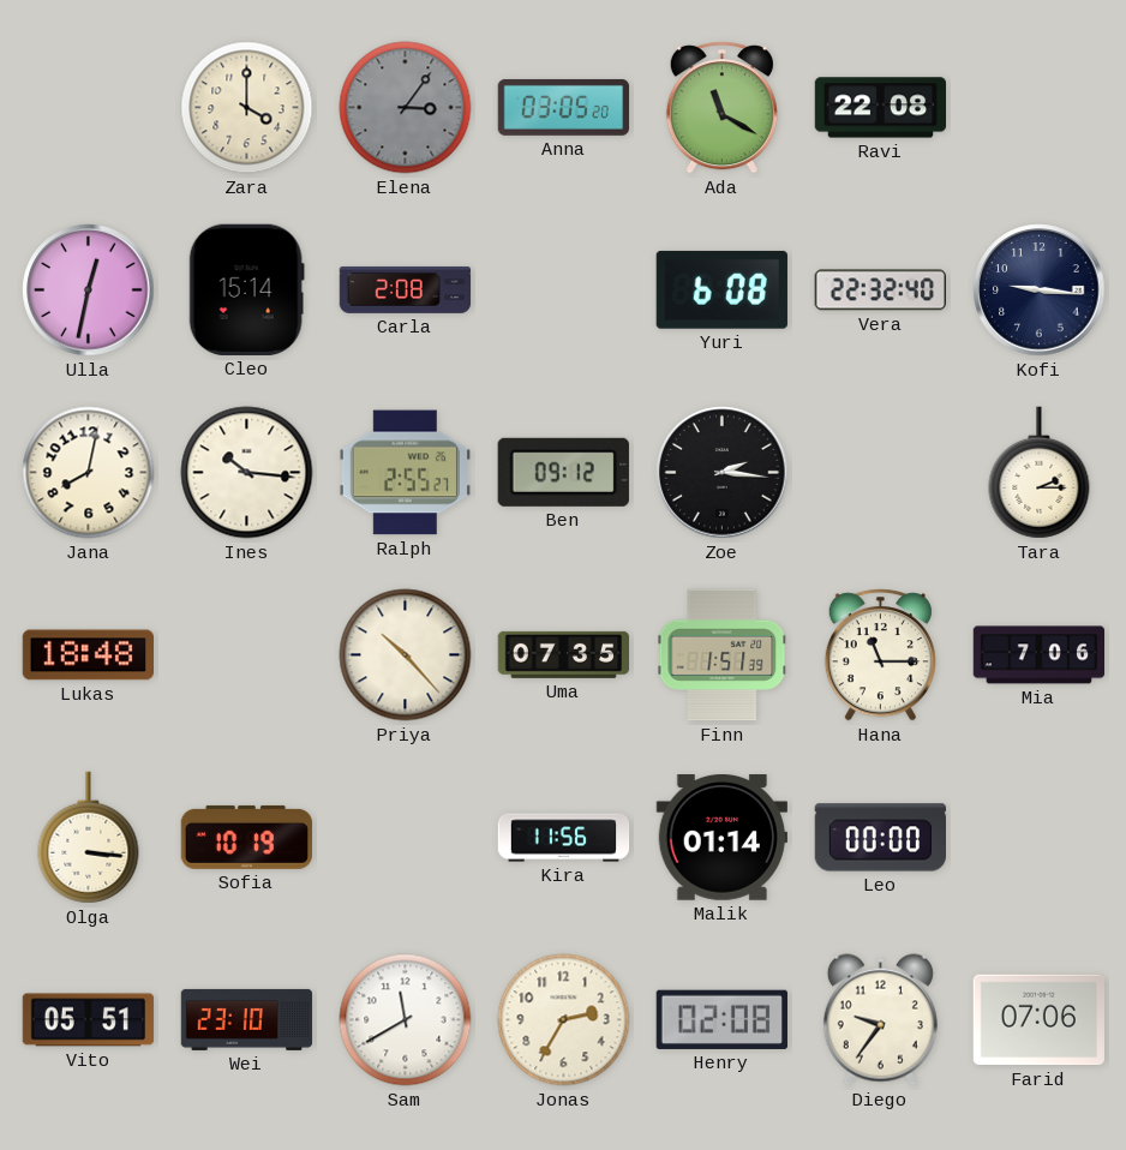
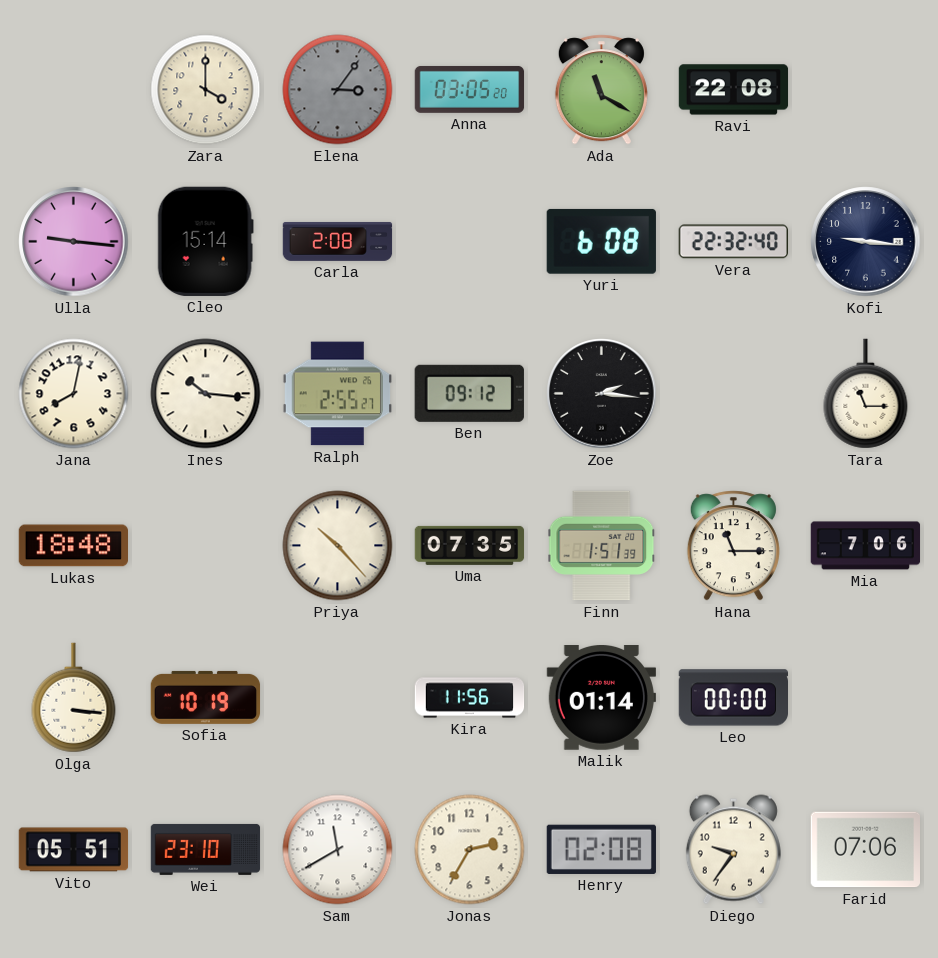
Ulla: 12:32 -> 9:16
Tara: 2:15 -> 11:15
